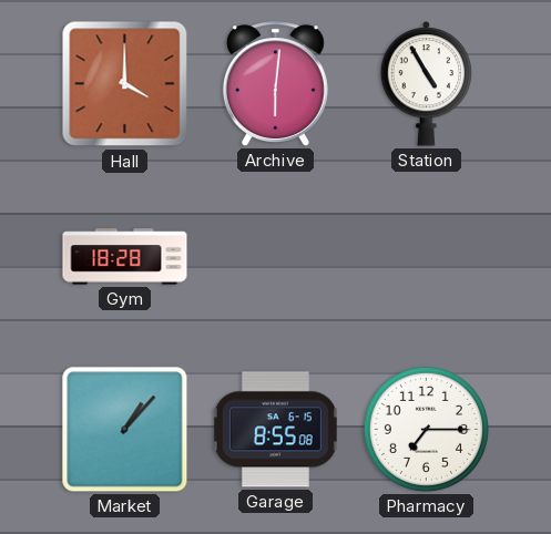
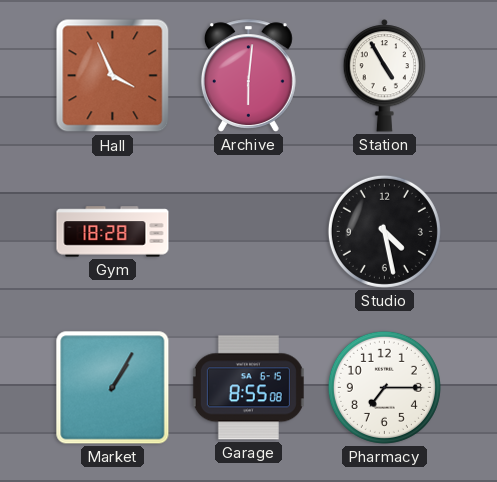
Hall: 4:00 -> 3:56
Studio: none -> 4:28
Market: 1:07 -> 1:05
